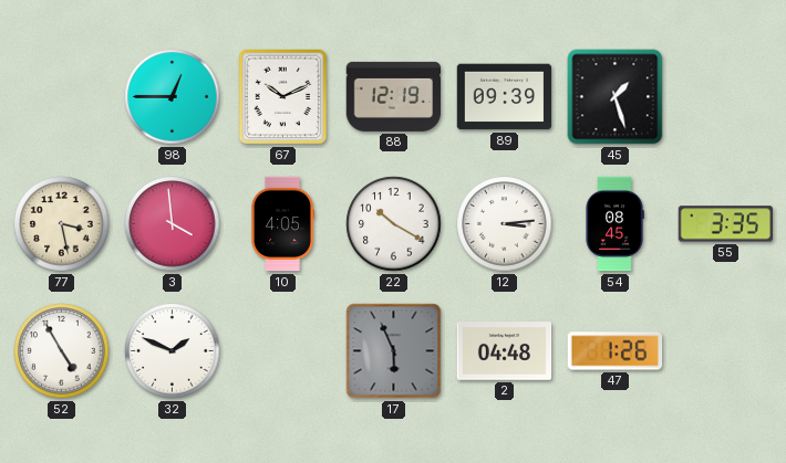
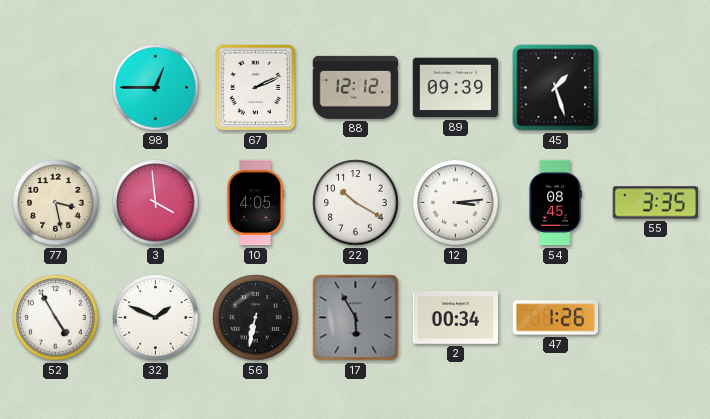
67: 10:11 -> 2:11
88: 12:19 -> 12:12
56: none -> 6:32
17: 5:56 -> 5:55
2: 04:48 -> 00:34
